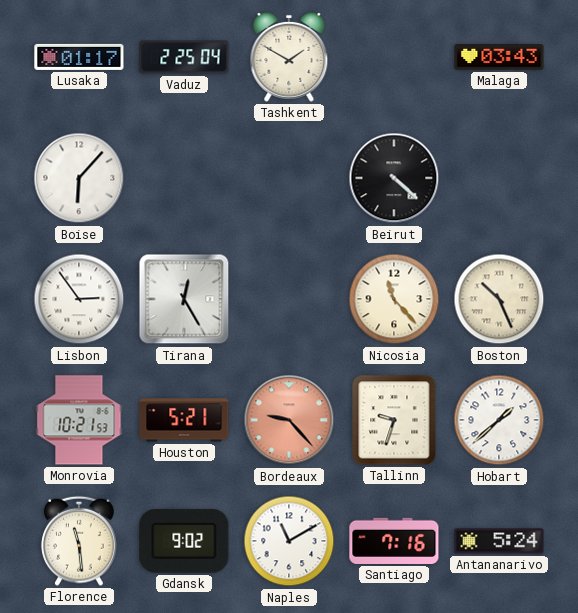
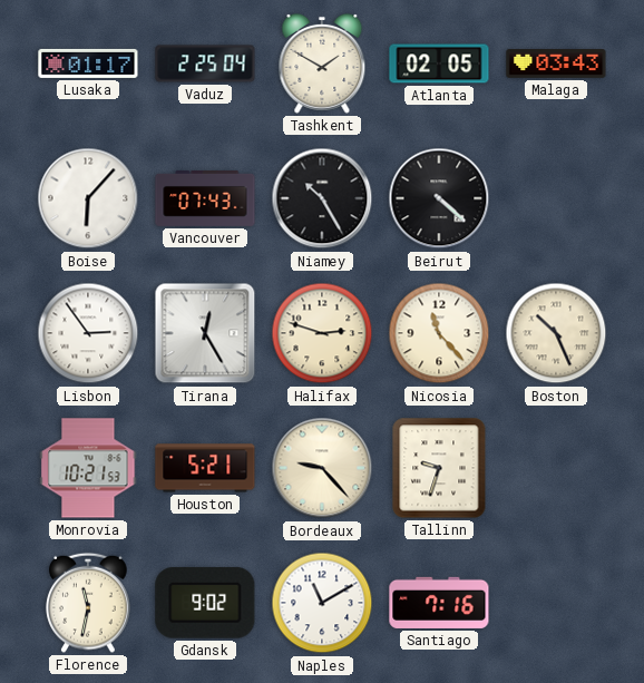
Atlanta: none -> 02:05
Vancouver: none -> 07:43
Niamey: none -> 10:25
Halifax: none -> 2:48
Bordeaux dial: salmon -> cream
Hobart: 1:38 -> none
Florence: 11:29 -> 11:32
Antananarivo: 5:24 -> none
